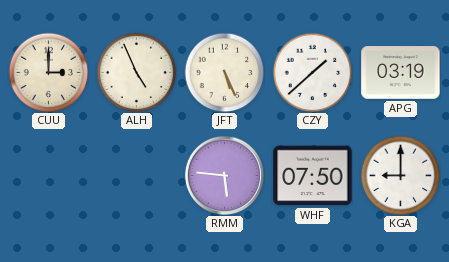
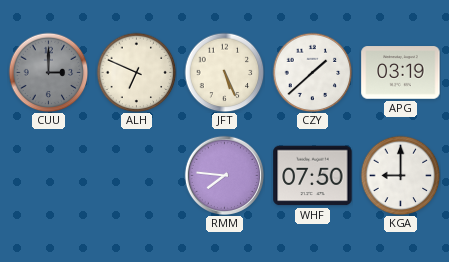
CUU dial: cream -> grey
ALH: 4:56 -> 6:49
RMM: 5:46 -> 7:46
